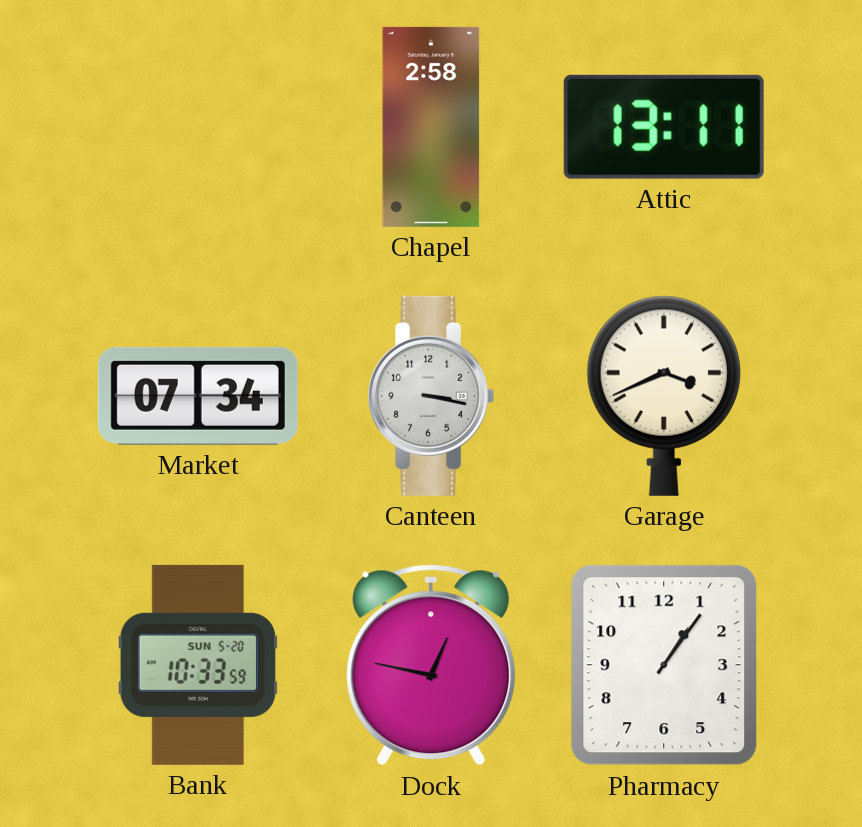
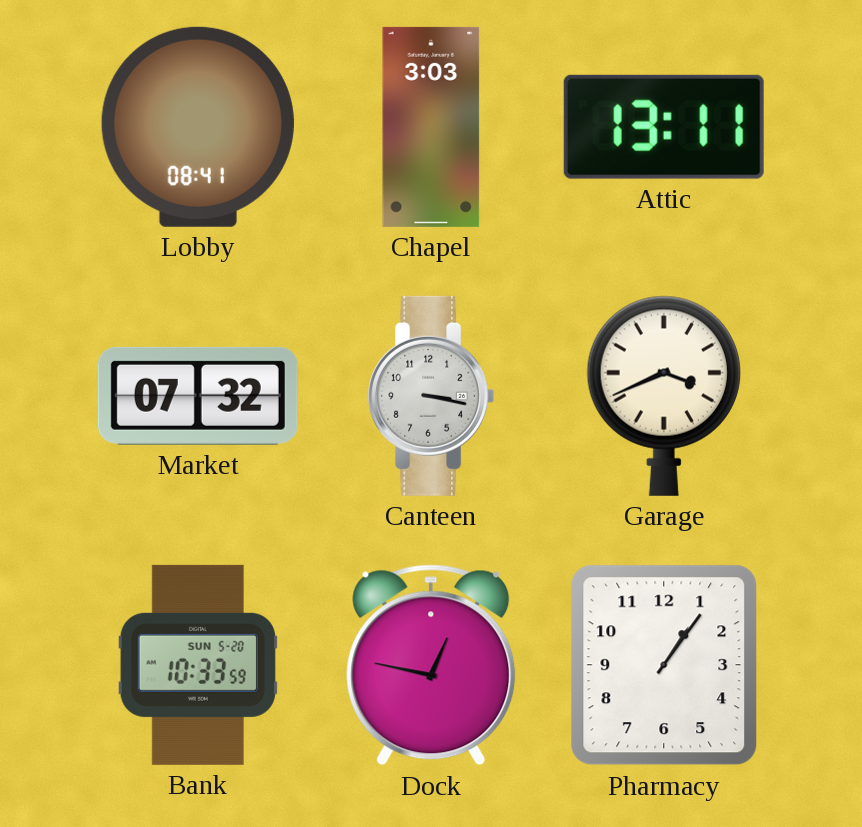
Lobby: none -> 08:41
Chapel: 2:58 -> 3:03
Market: 07:34 -> 07:32
